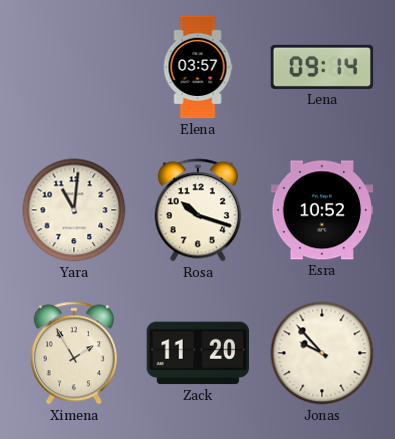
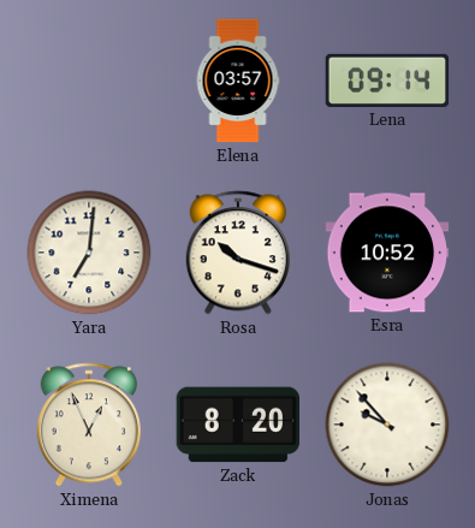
Yara: 11:01 -> 7:01
Ximena: 1:55 -> 12:56
Zack: 11:20 -> 8:20
